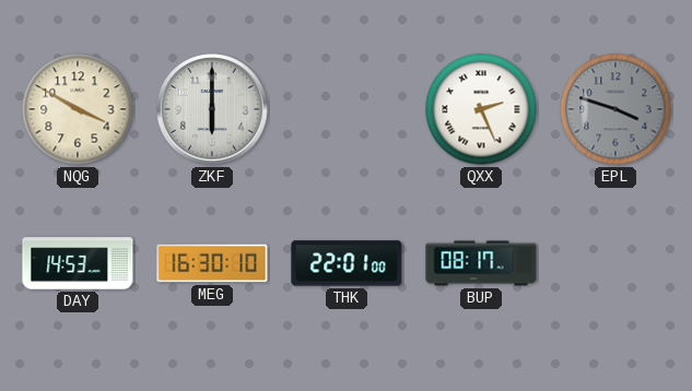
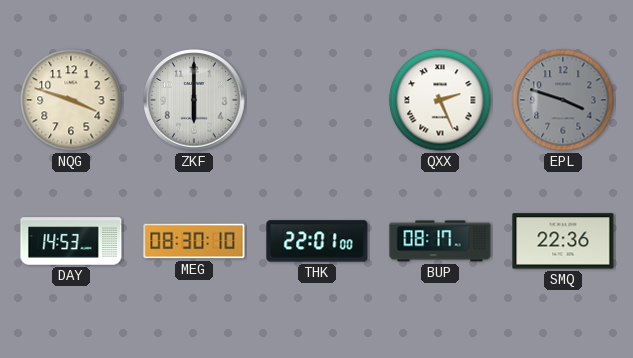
NQG: 3:50 -> 3:48
MEG: 16:30 -> 08:30
SMQ: none -> 22:36
